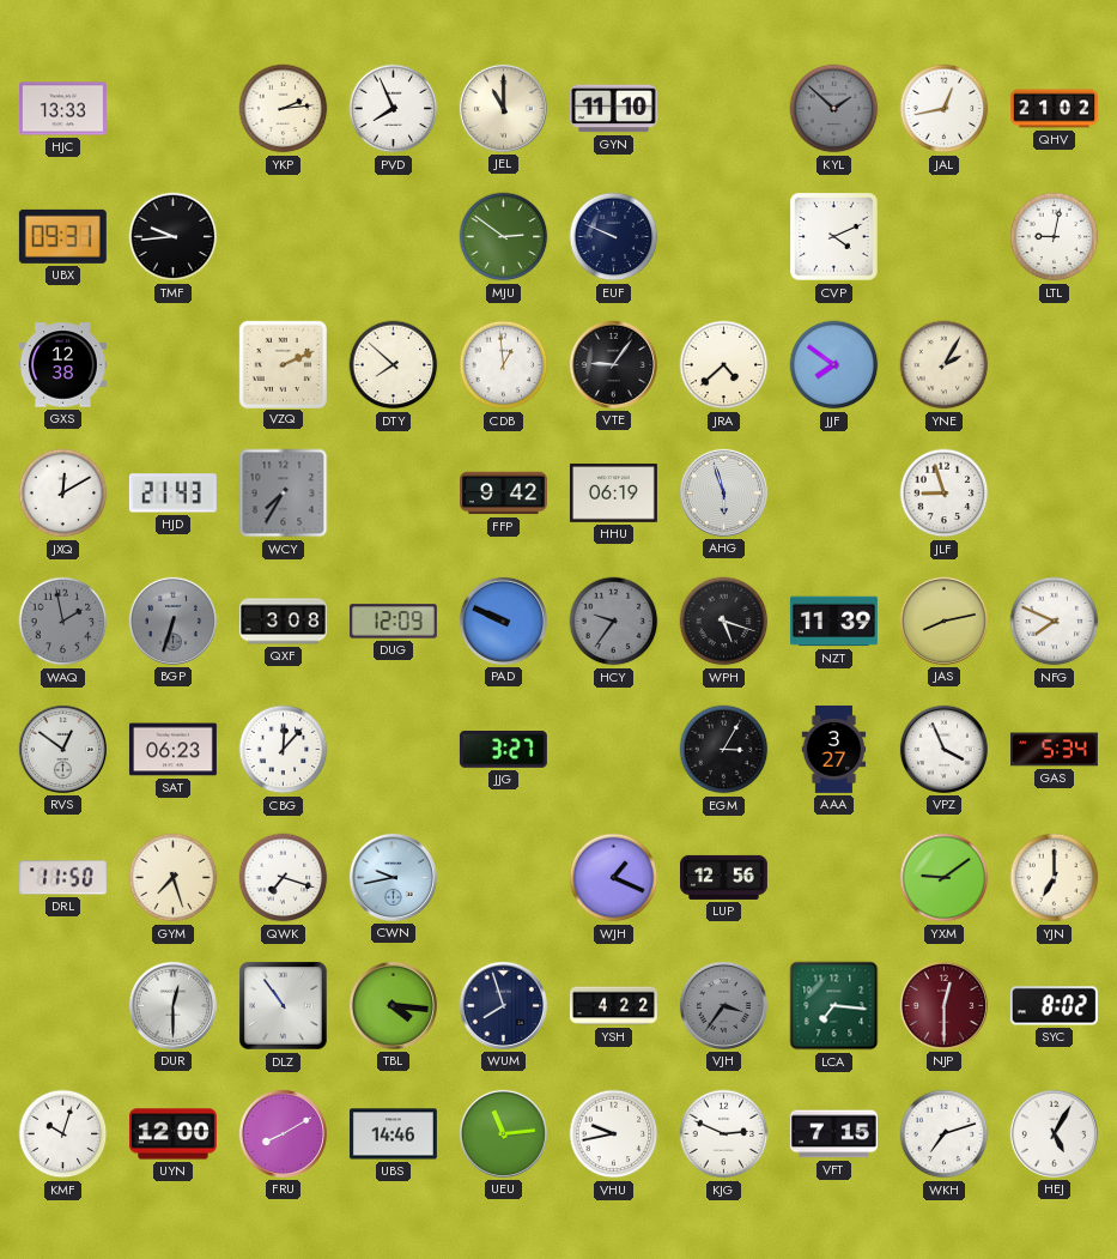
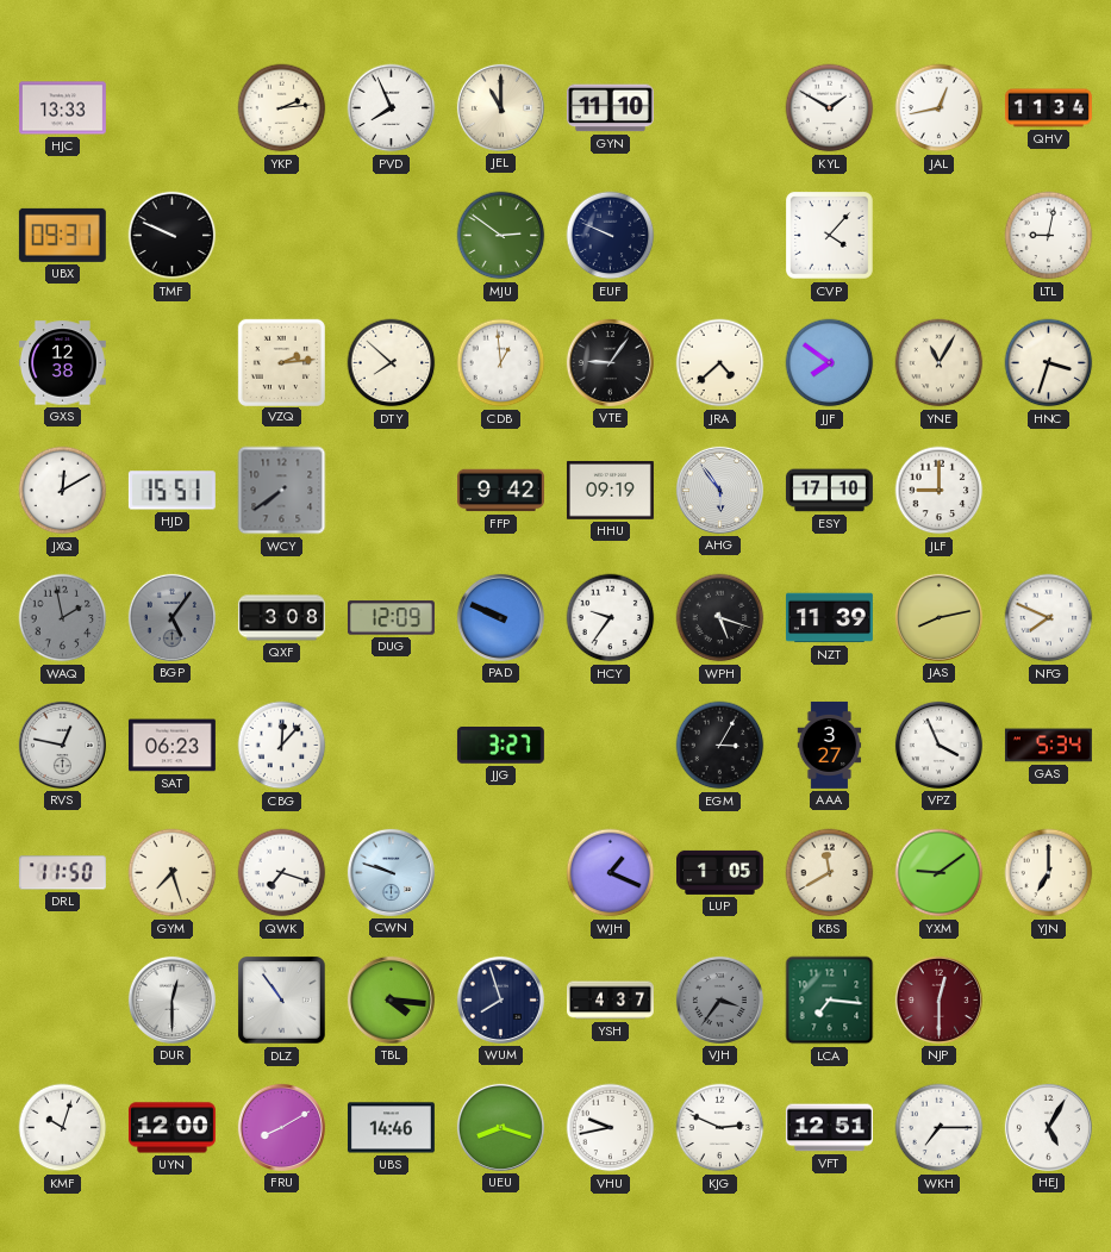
KYL: 1:52 -> 1:50
KYL dial: grey -> white
QHV: 21:02 -> 11:34
TMF: 9:44 -> 9:49
CVP: 4:11 -> 4:07
VZQ: 2:11 -> 2:14
YNE: 2:05 -> 11:05
HNC: none -> 3:33
HJD: 21:43 -> 15:51
WCY: 7:35 -> 7:39
HHU: 06:19 -> 09:19
AHG: 5:57 -> 5:54
ESY: none -> 17:10
JLF: 8:57 -> 9:00
BGP: 6:33 -> 5:06
HCY dial: grey -> white
RVS: 12:51 -> 12:47
CWN: 9:43 -> 9:48
LUP: 12:56 -> 1:05
KBS: none -> 11:40
YSH: 4:22 -> 4:37
SYC: 8:02 -> none
UEU: 11:14 -> 8:18
VFT: 7:15 -> 12:51
WKH: 7:12 -> 7:15
